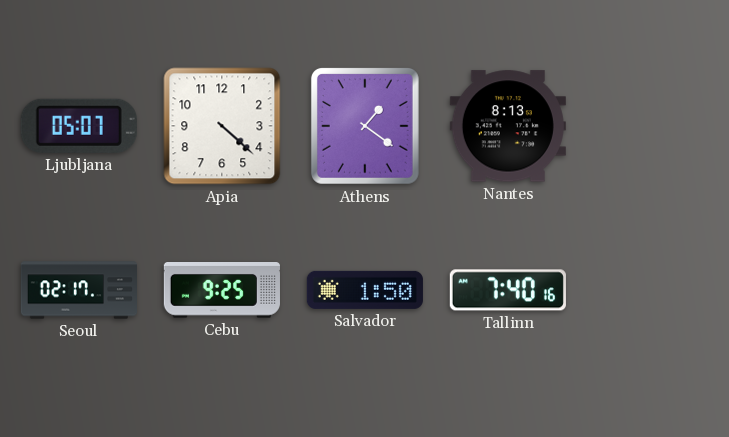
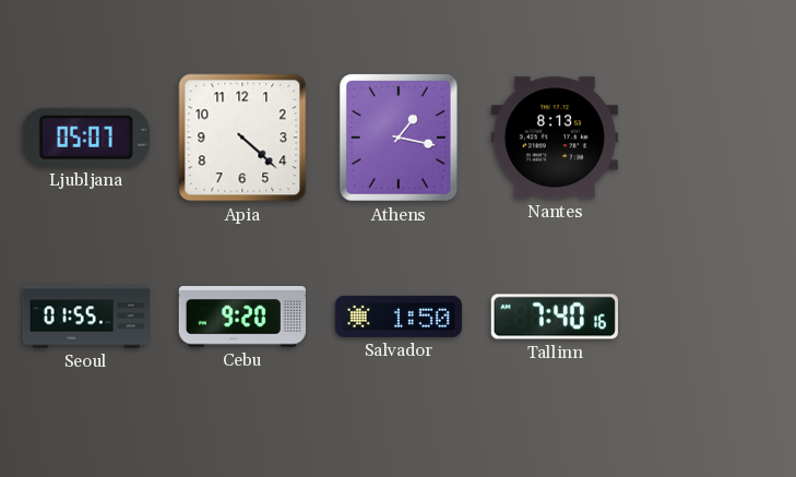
Athens: 1:21 -> 1:17
Seoul: 02:17 -> 01:55
Cebu: 9:25 -> 9:20
